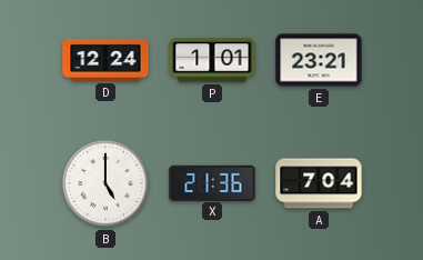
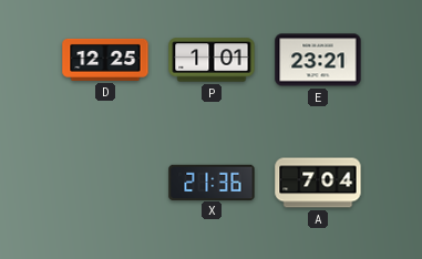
D: 12:24 -> 12:25
B: 5:00 -> none
